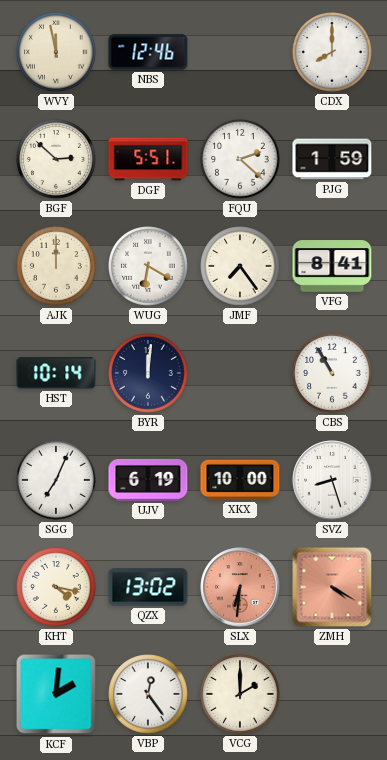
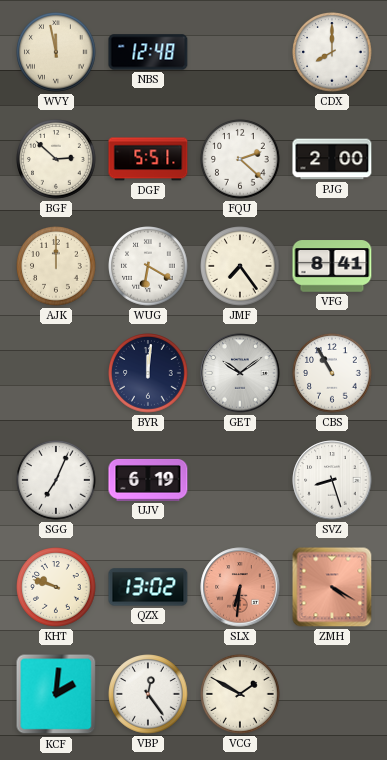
NBS: 12:46 -> 12:48
PJG: 1:59 -> 2:00
HST: 10:14 -> none
GET: none -> 10:09
XKX: 10:00 -> none
KHT: 4:17 -> 9:48
VCG: 2:00 -> 1:50
